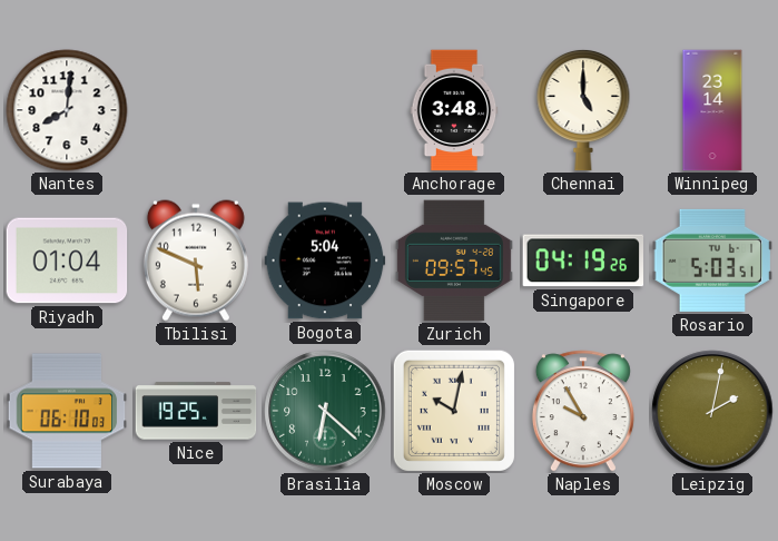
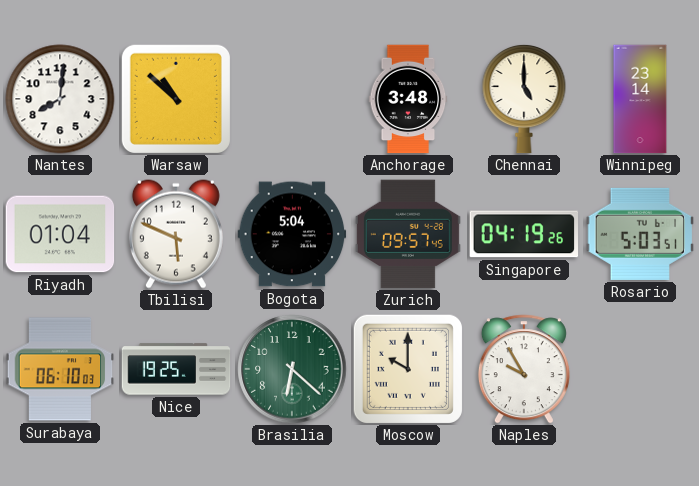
Warsaw: none -> 10:52
Moscow: 10:02 -> 10:00
Leipzig: 2:02 -> none
